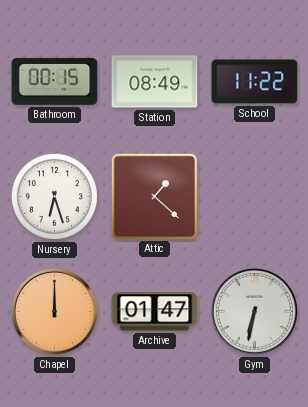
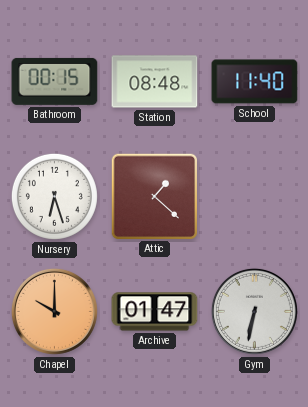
Station: 08:49 -> 08:48
School: 11:22 -> 11:40
Chapel: 12:00 -> 10:00
